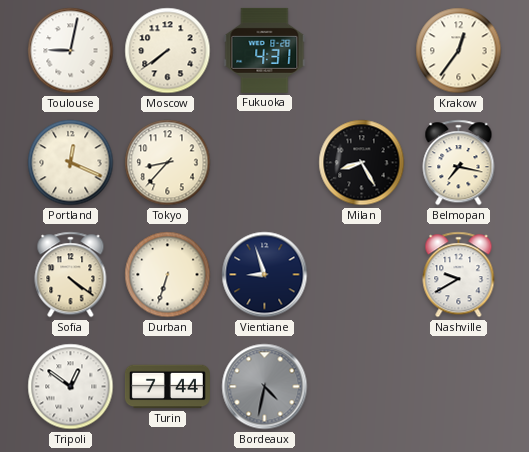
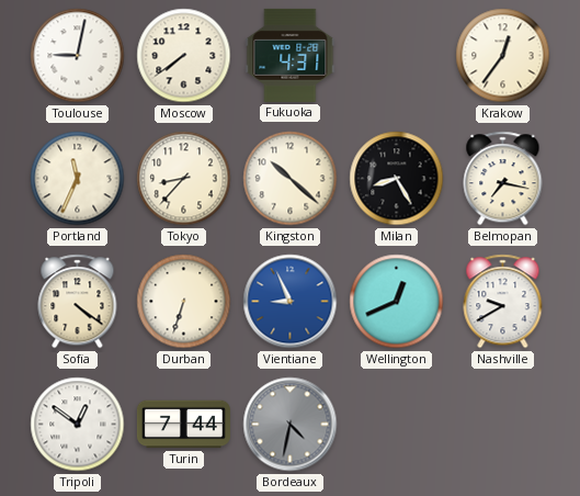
Portland: 12:19 -> 11:34
Kingston: none -> 10:22
Vientiane: 8:57 -> 8:56
Vientiane dial: navy -> blue
Wellington: none -> 12:41
